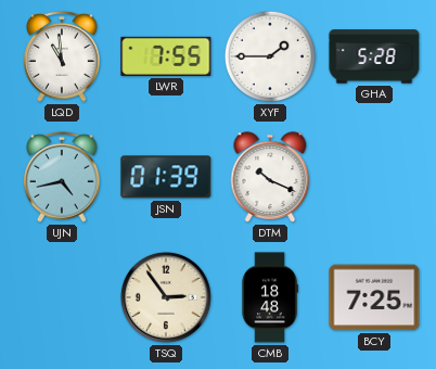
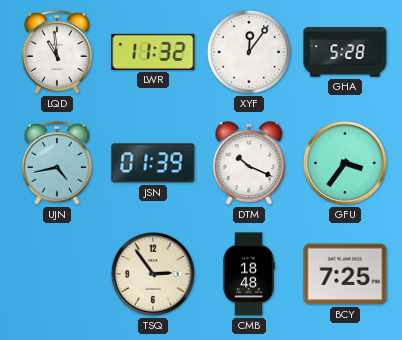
LWR: 7:55 -> 11:32
XYF: 1:45 -> 12:06
GFU: none -> 3:36
